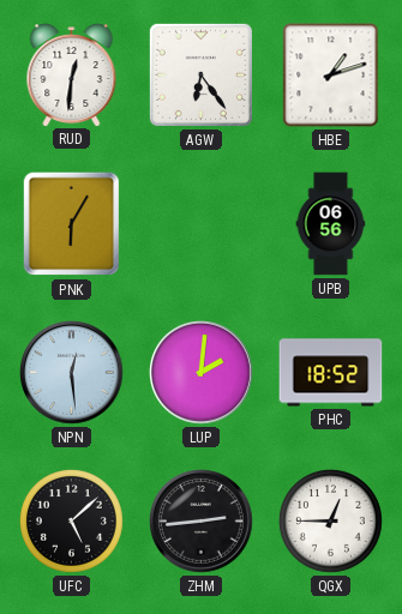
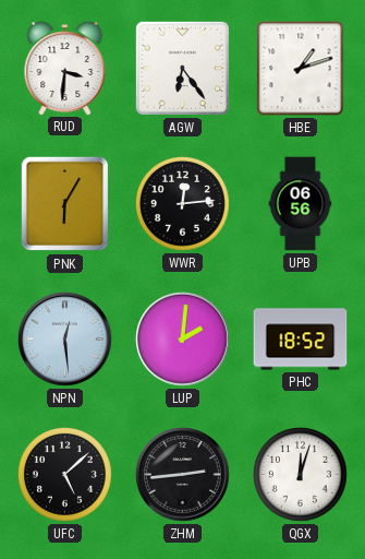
RUD: 12:31 -> 3:31
WWR: none -> 12:14
QGX: 12:45 -> 12:03
